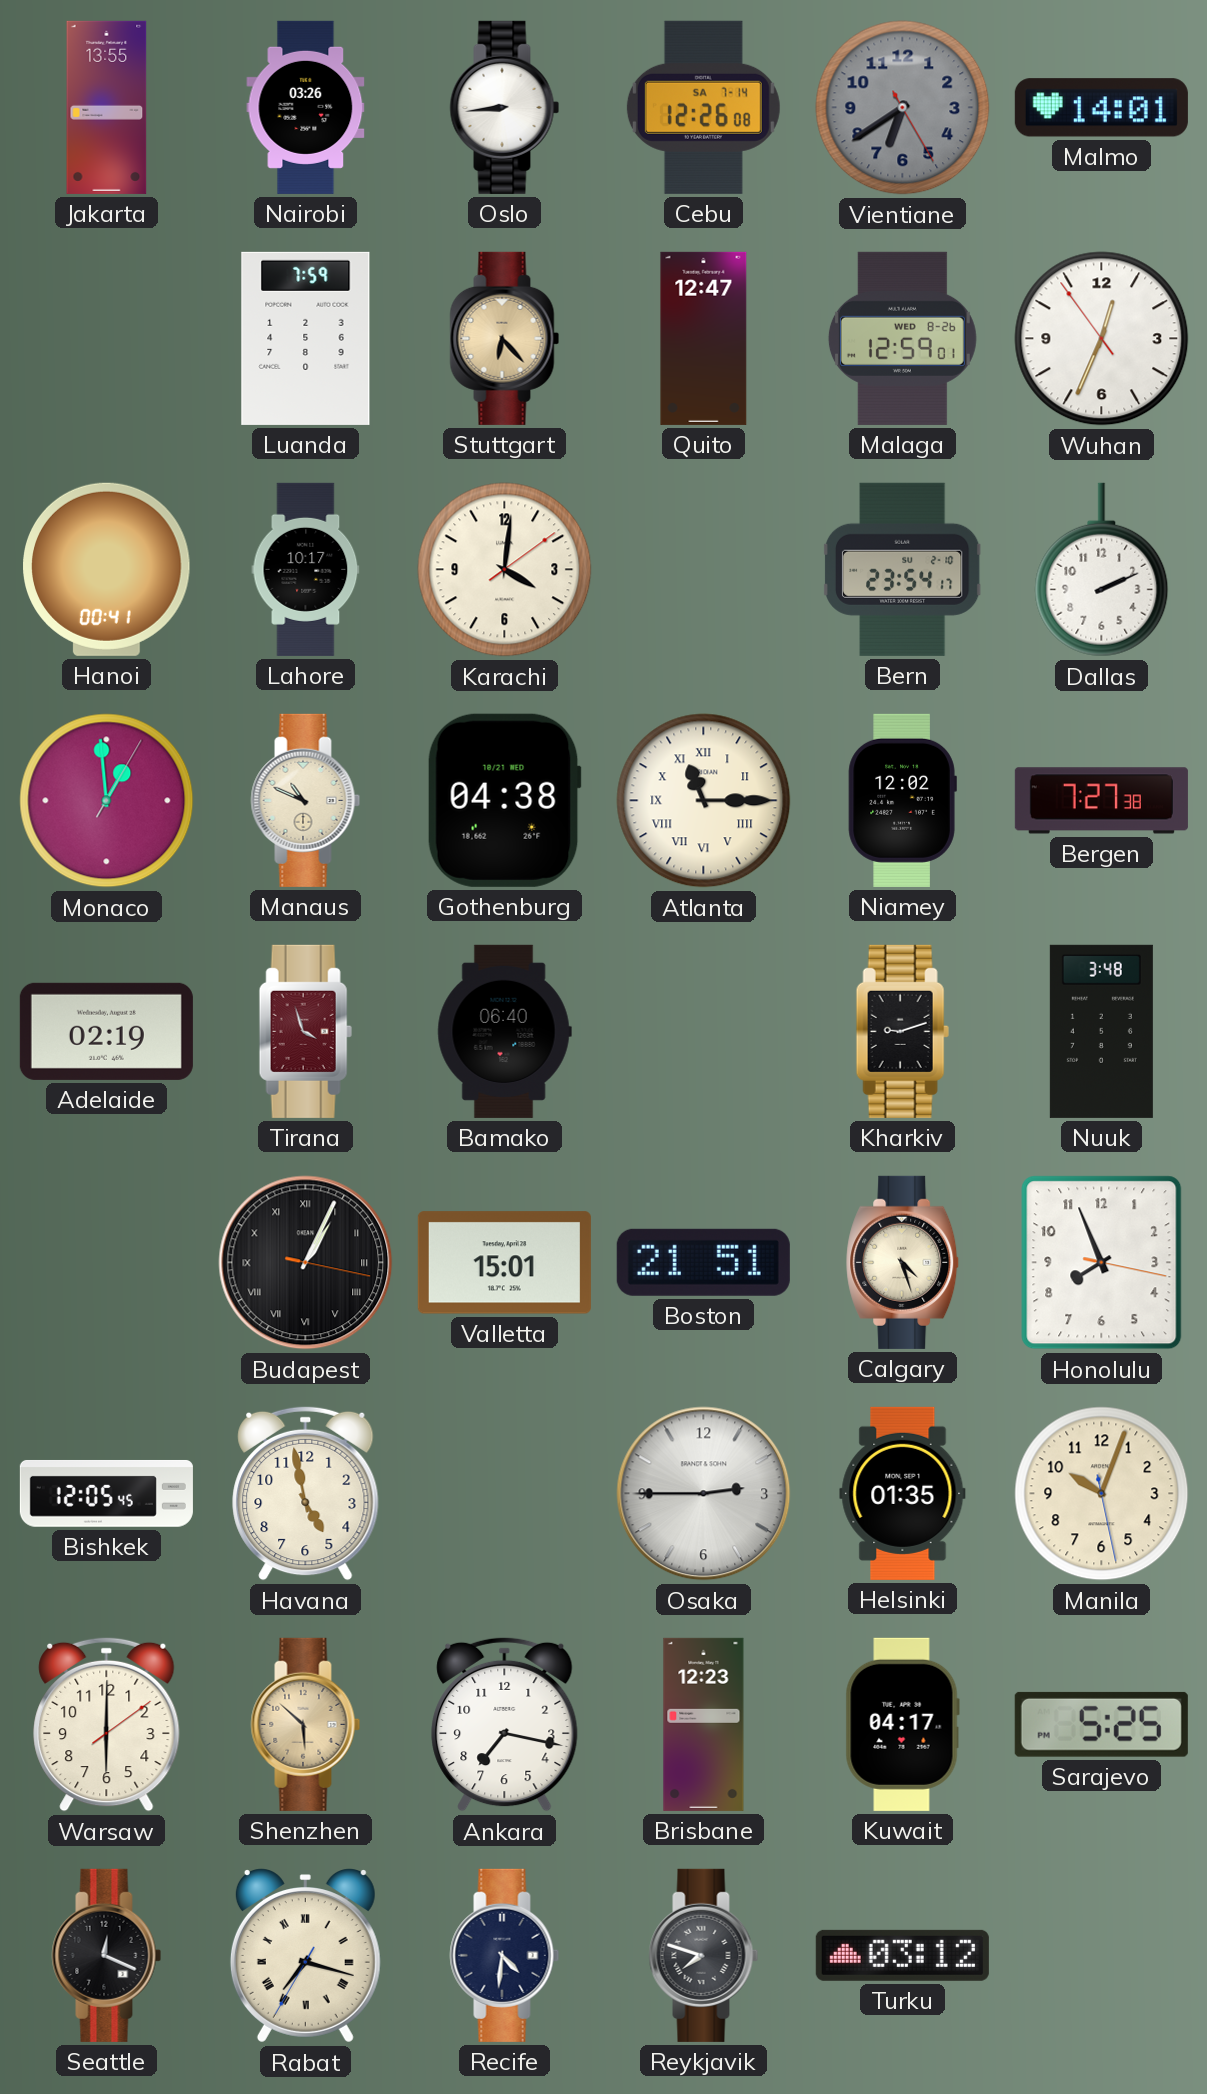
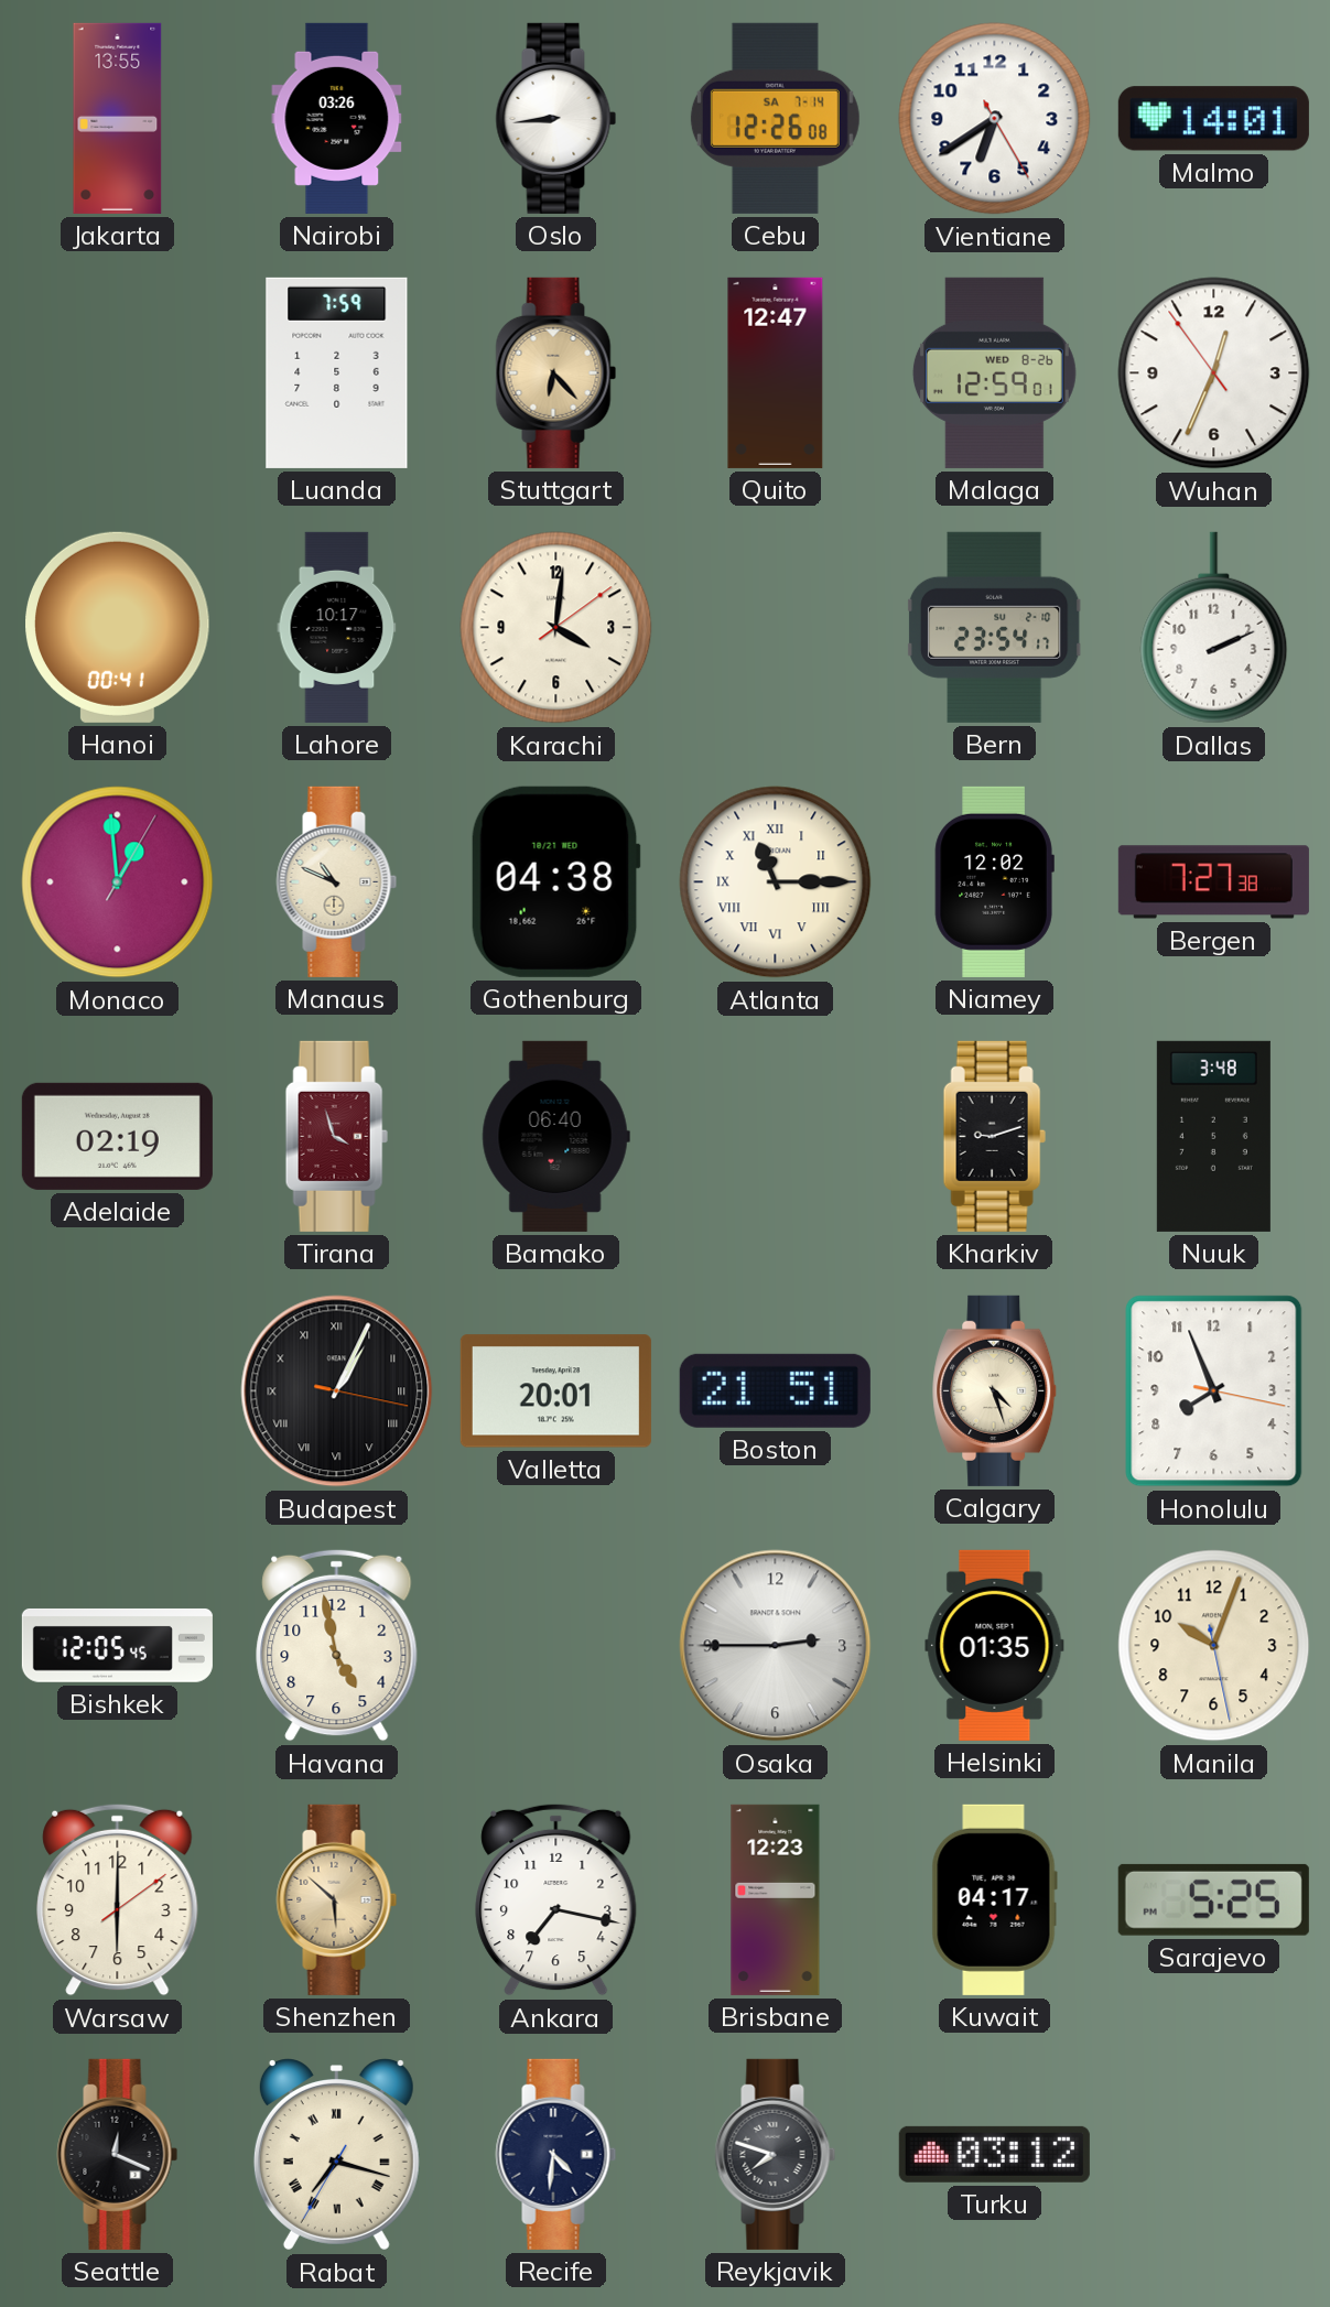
Vientiane dial: grey -> white
Valletta: 15:01 -> 20:01
